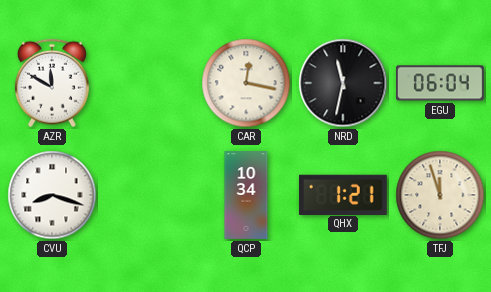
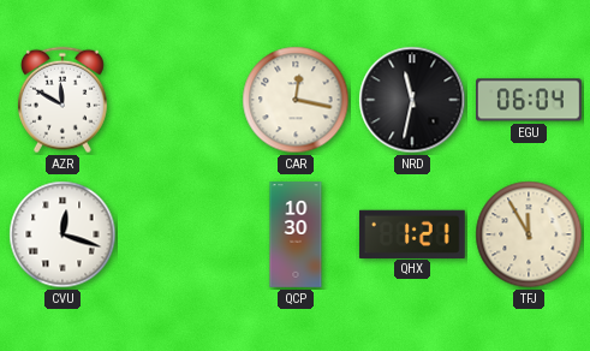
CVU: 8:18 -> 12:18
QCP: 10:34 -> 10:30
TFJ: 11:57 -> 11:55
